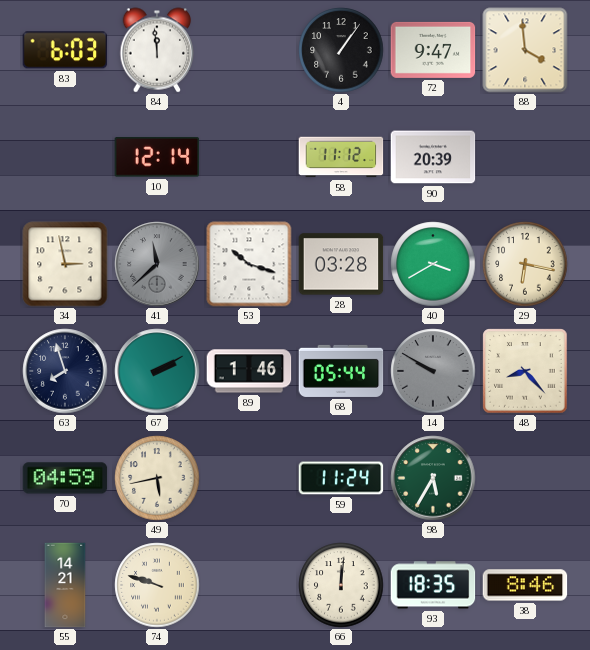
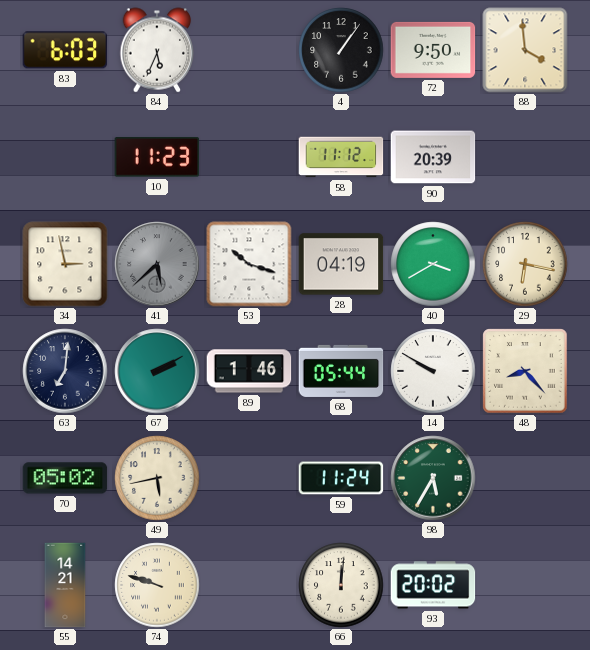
84: 11:59 -> 5:34
72: 9:47 -> 9:50
10: 12:14 -> 11:23
41: 11:38 -> 5:38
28: 03:28 -> 04:19
63: 7:57 -> 7:01
14 dial: grey -> white
70: 04:59 -> 05:02
93: 18:35 -> 20:02
38: 8:46 -> none
